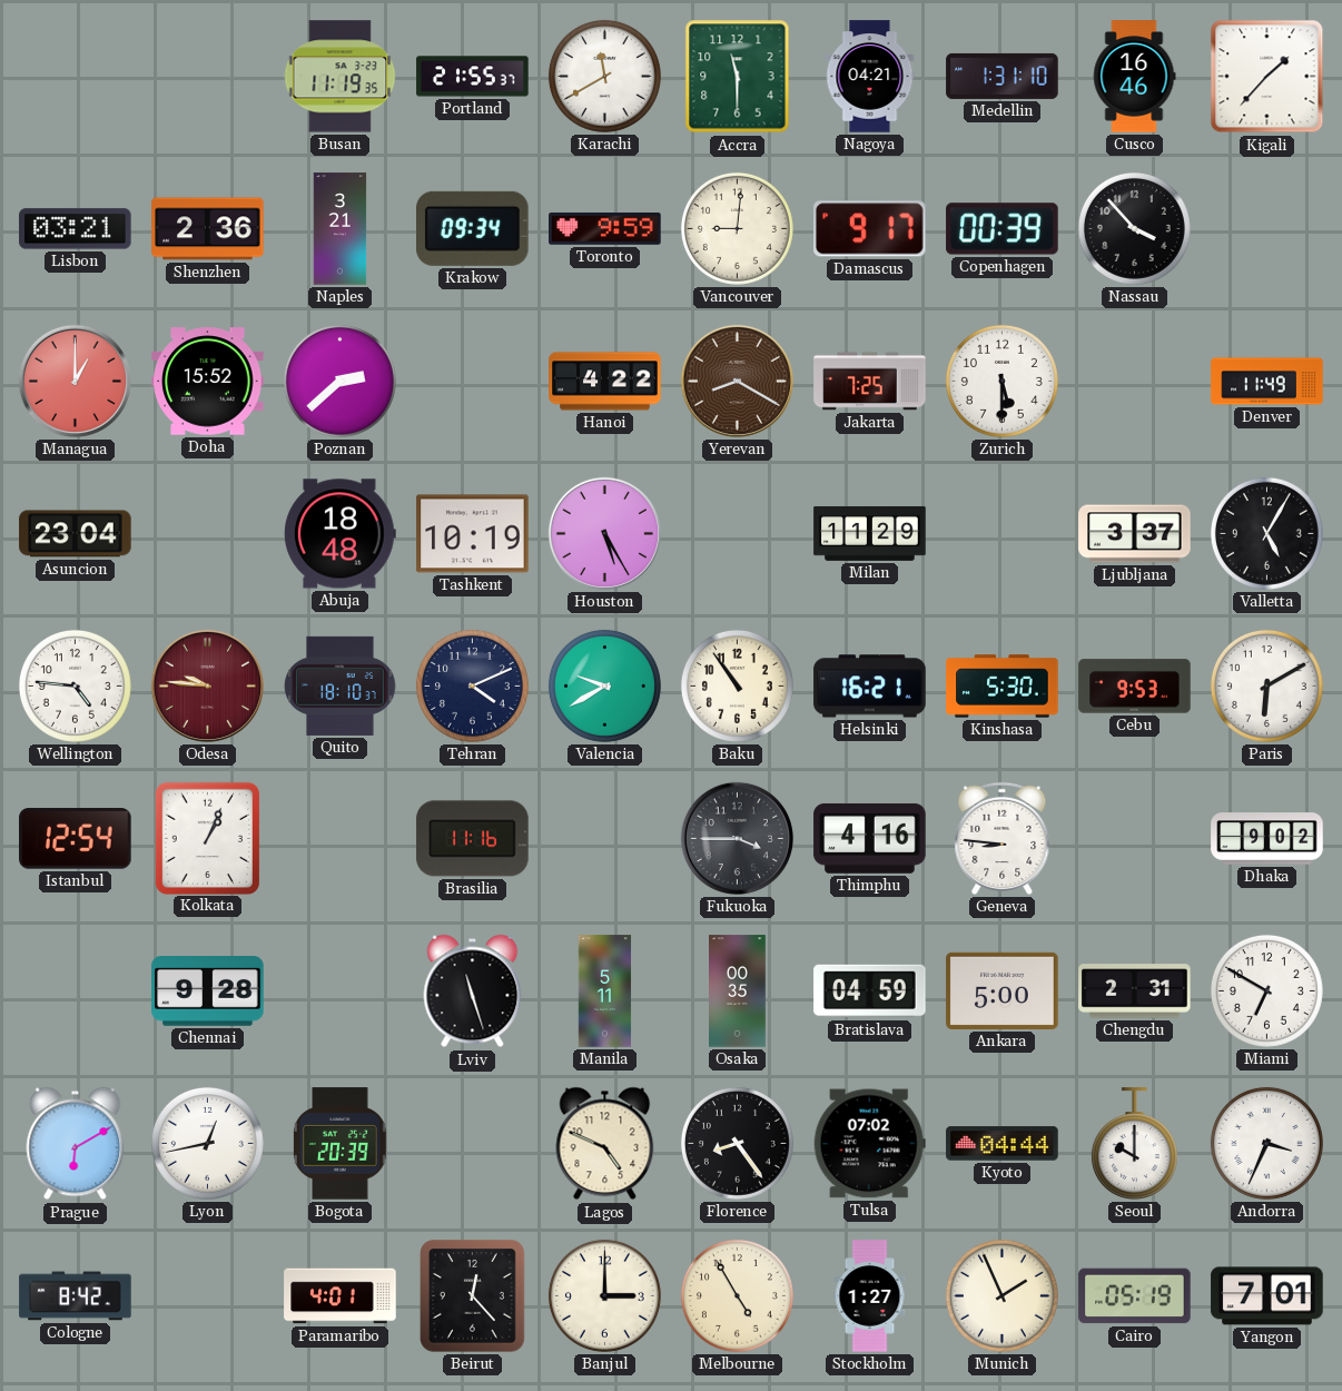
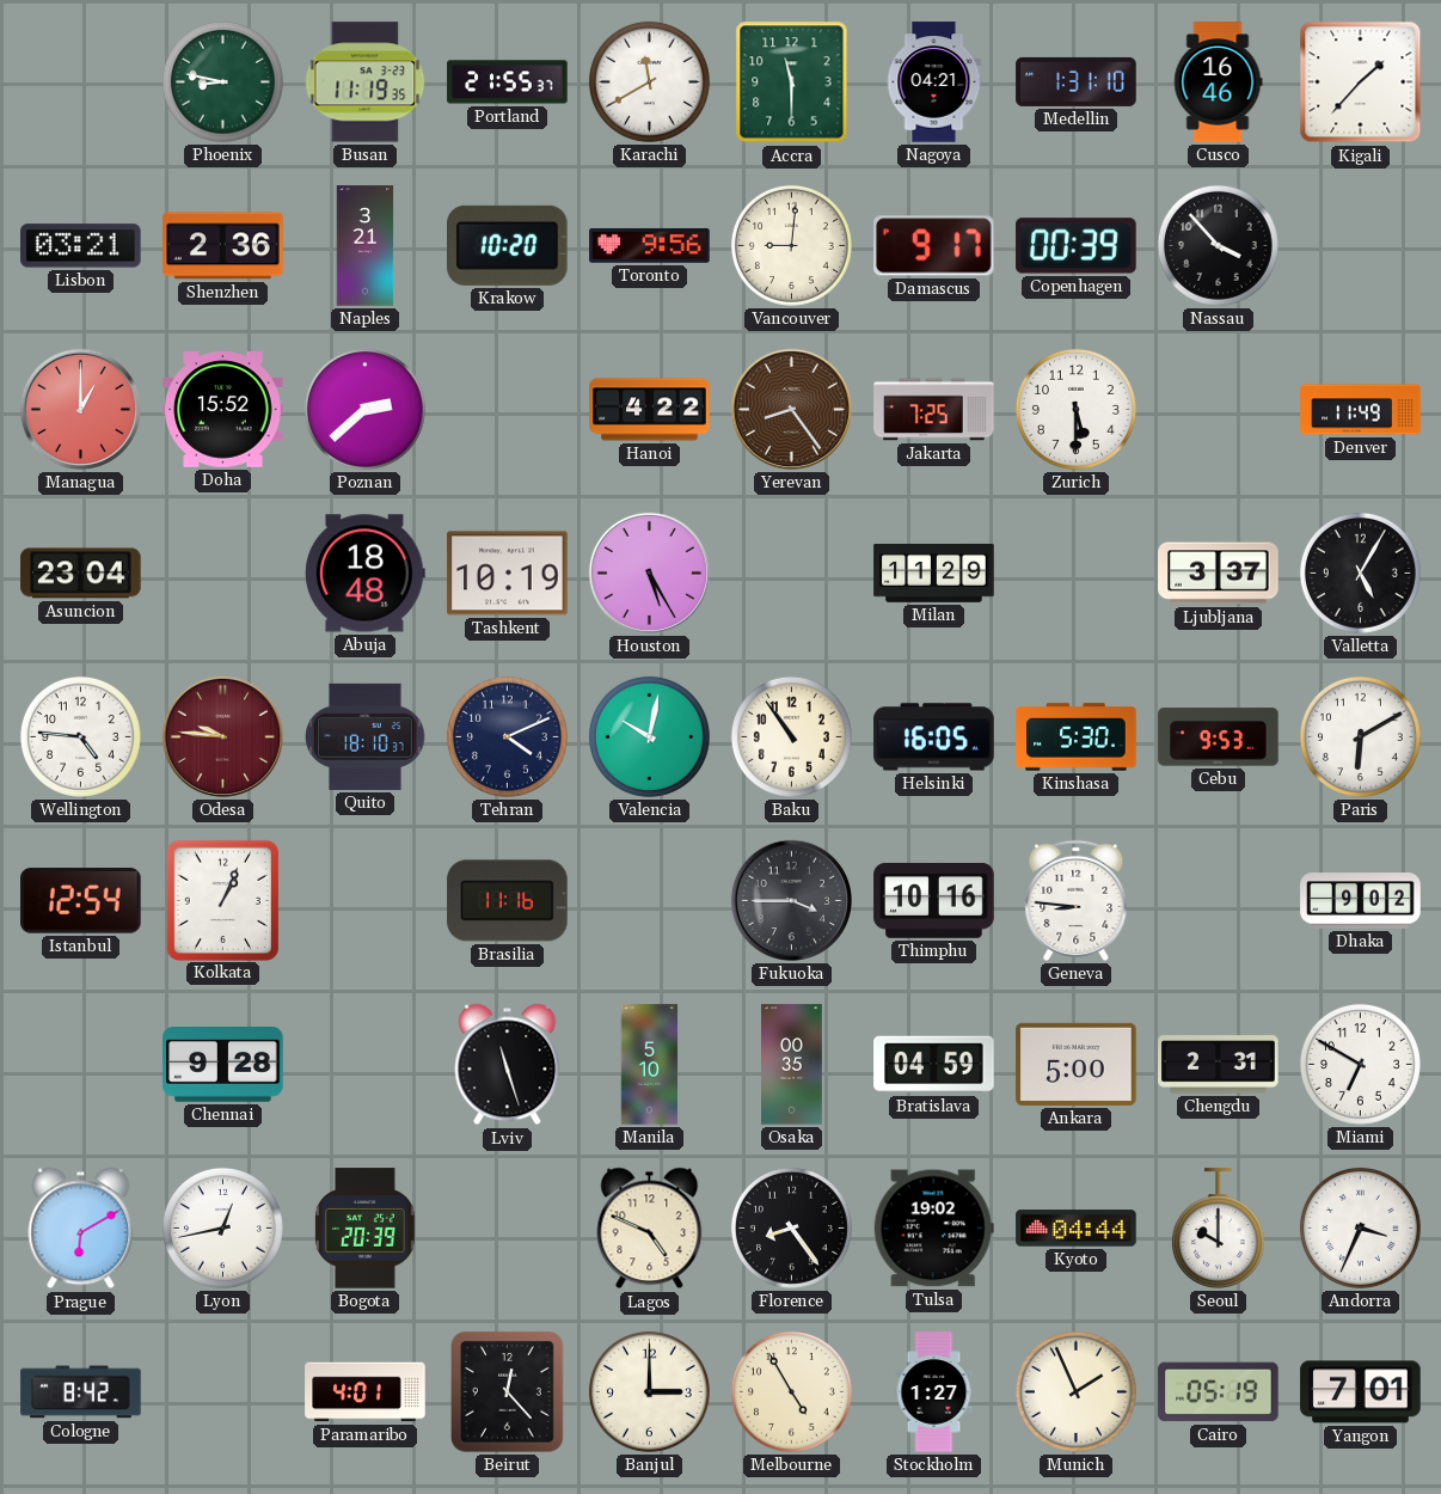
Phoenix: none -> 8:47
Krakow: 09:34 -> 10:20
Toronto: 9:59 -> 9:56
Yerevan: 8:20 -> 8:24
Valencia: 9:40 -> 10:02
Helsinki: 16:21 -> 16:05
Thimphu: 4:16 -> 10:16
Manila: 5:11 -> 5:10
Tulsa: 07:02 -> 19:02
